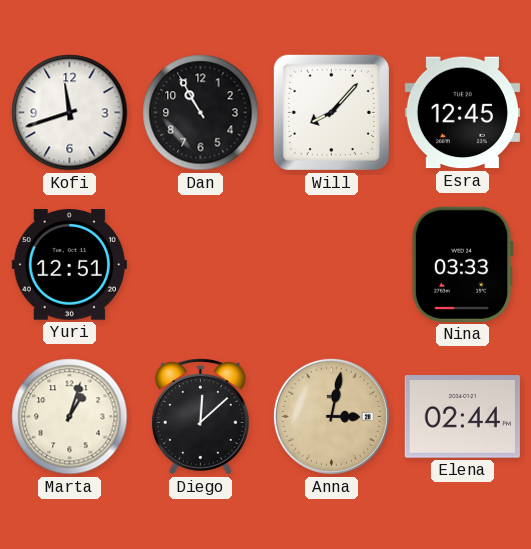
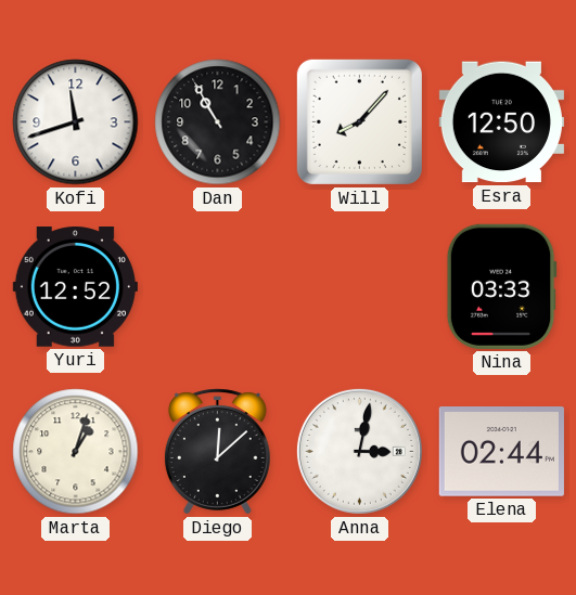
Esra: 12:45 -> 12:50
Yuri: 12:51 -> 12:52
Anna dial: champagne -> white
